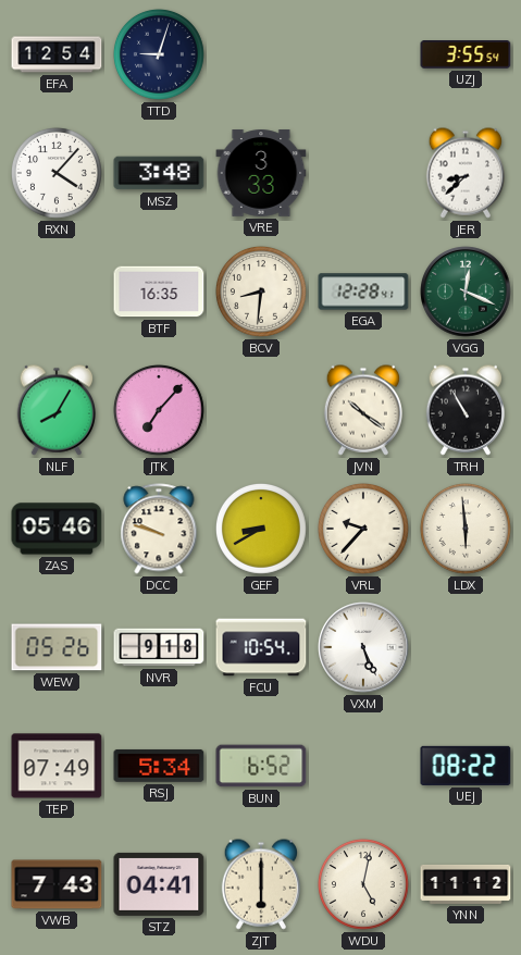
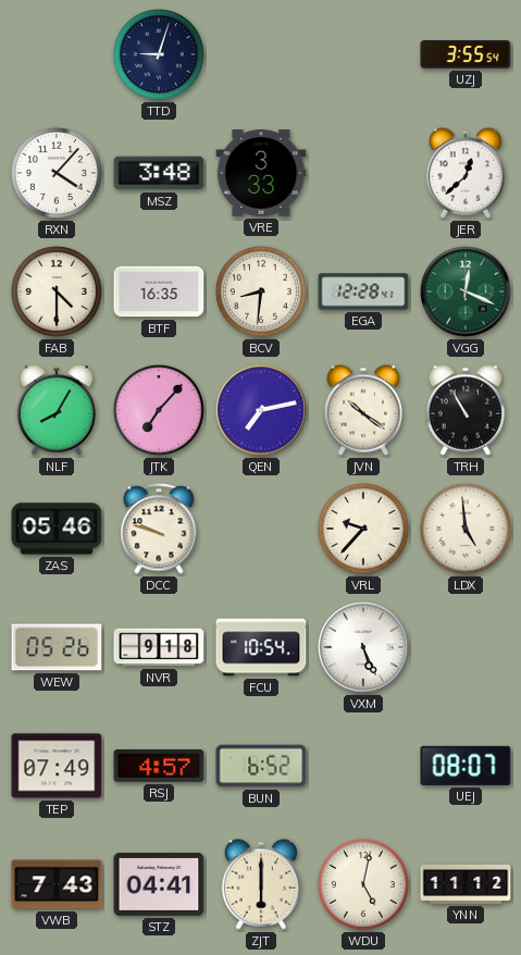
EFA: 12:54 -> none
JER: 8:38 -> 12:38
FAB: none -> 4:30
QEN: none -> 7:13
GEF: 8:40 -> none
LDX: 5:59 -> 4:59
RSJ: 5:34 -> 4:57
UEJ: 08:22 -> 08:07
